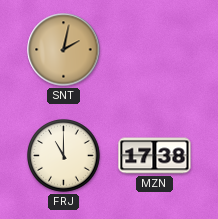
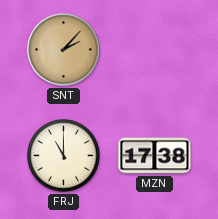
SNT: 2:02 -> 2:07
